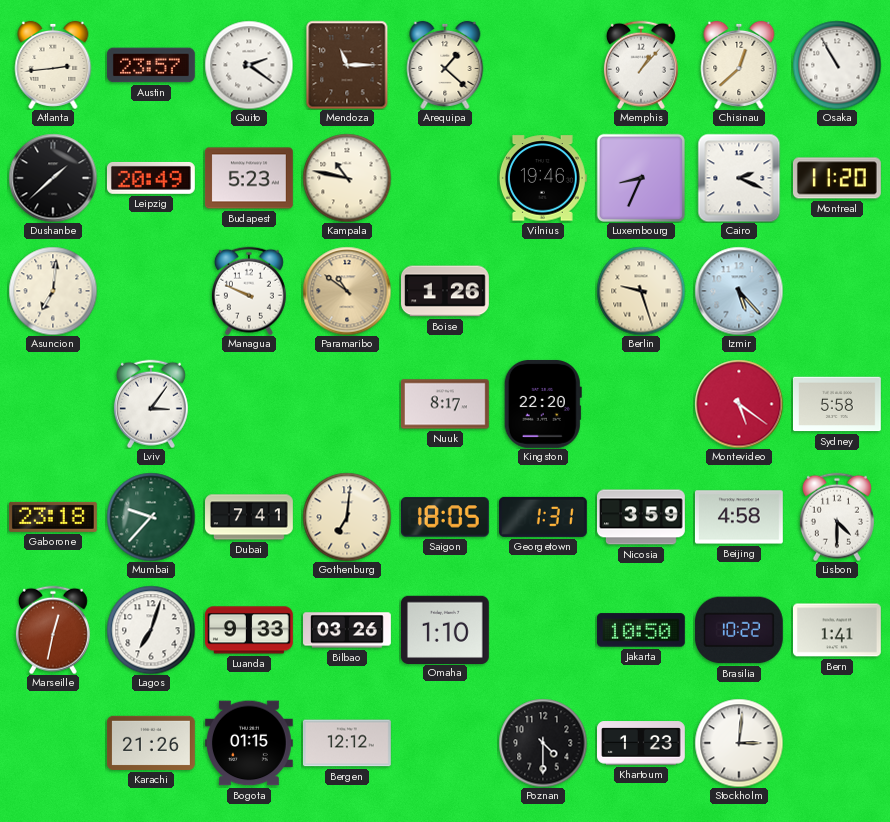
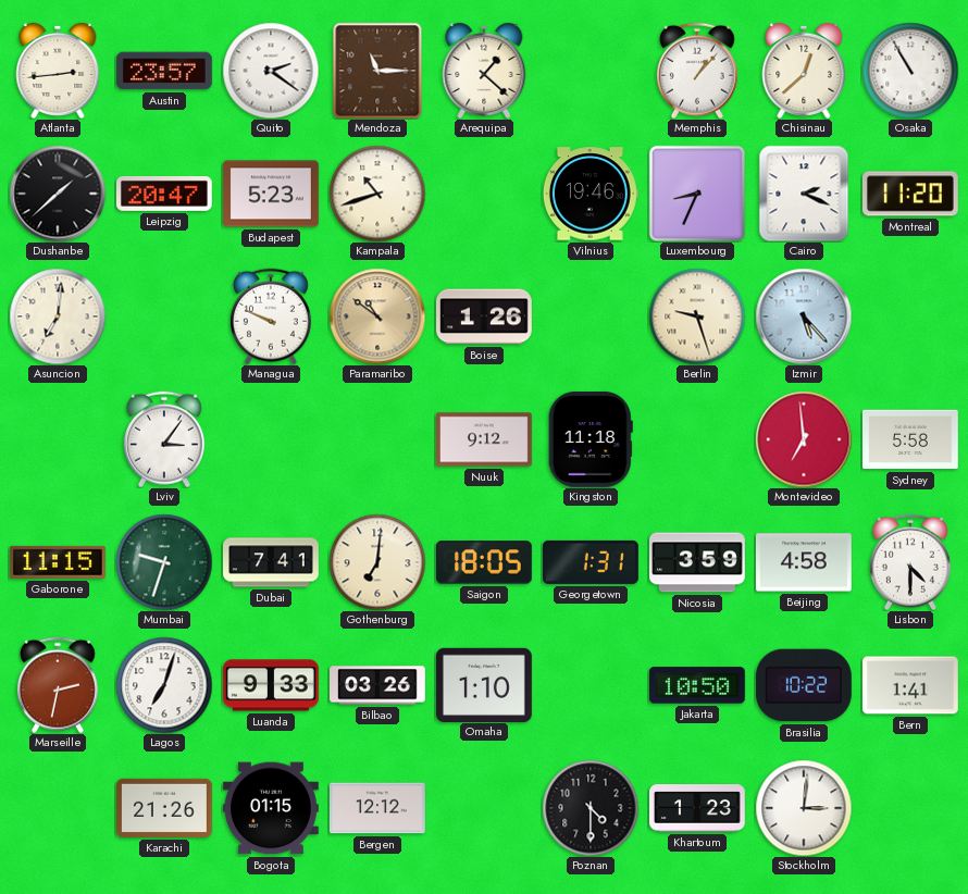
Leipzig: 20:49 -> 20:47
Kampala: 10:47 -> 10:42
Nuuk: 8:17 -> 9:12
Kingston: 22:20 -> 11:18
Montevideo: 5:21 -> 6:59
Gaborone: 23:18 -> 11:15
Mumbai: 9:37 -> 9:33
Marseille: 12:32 -> 2:32
